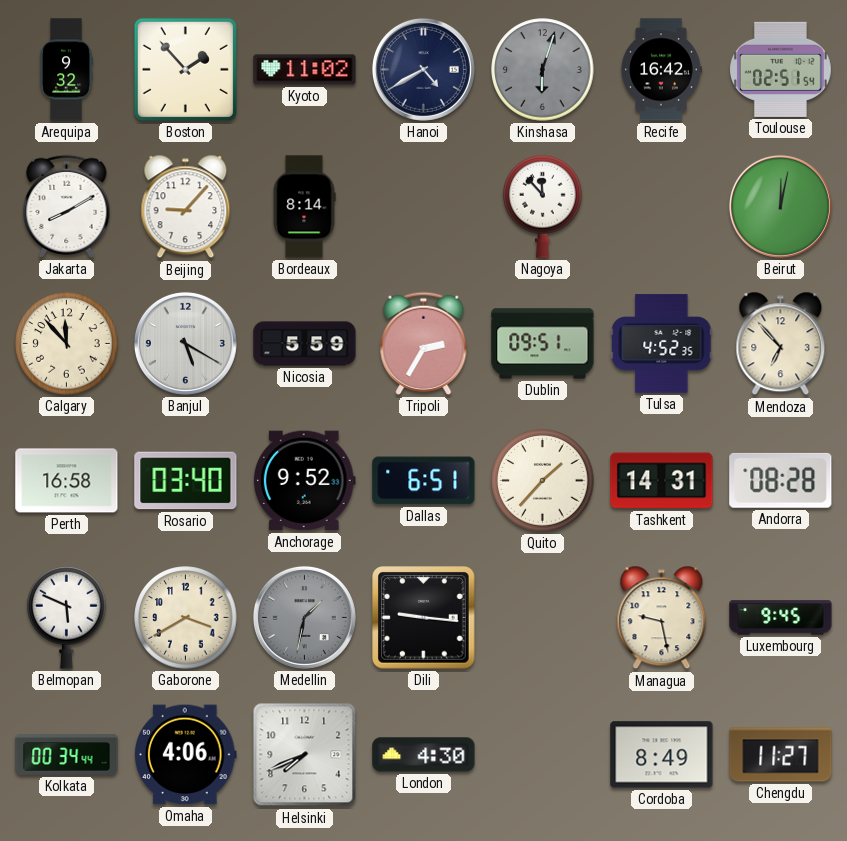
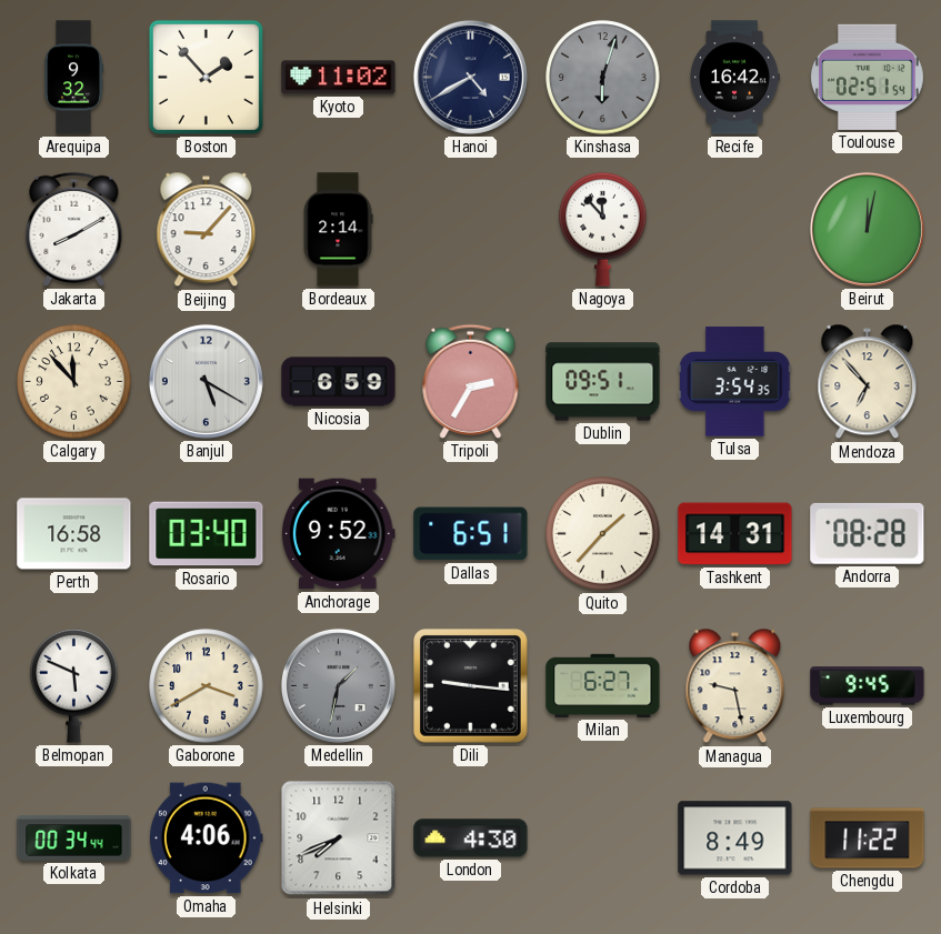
Bordeaux: 8:14 -> 2:14
Nicosia: 5:59 -> 6:59
Tulsa: 4:52 -> 3:54
Milan: none -> 6:27
Chengdu: 11:27 -> 11:22
